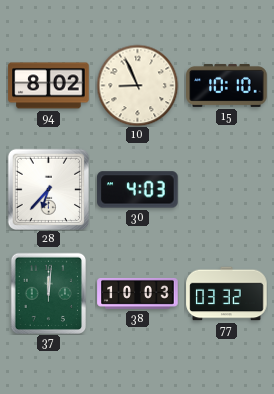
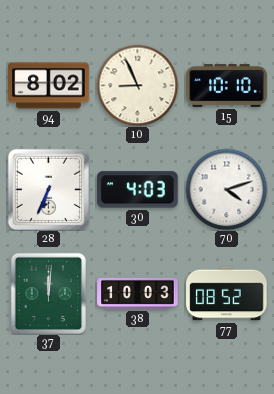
28: 6:37 -> 6:34
70: none -> 4:12
77: 03:32 -> 08:52
